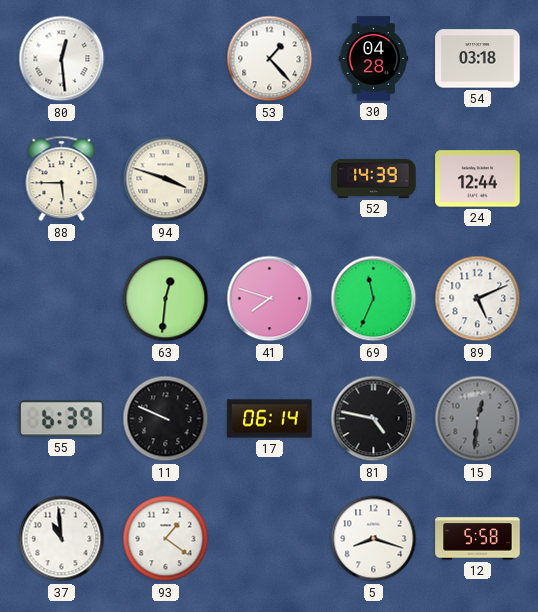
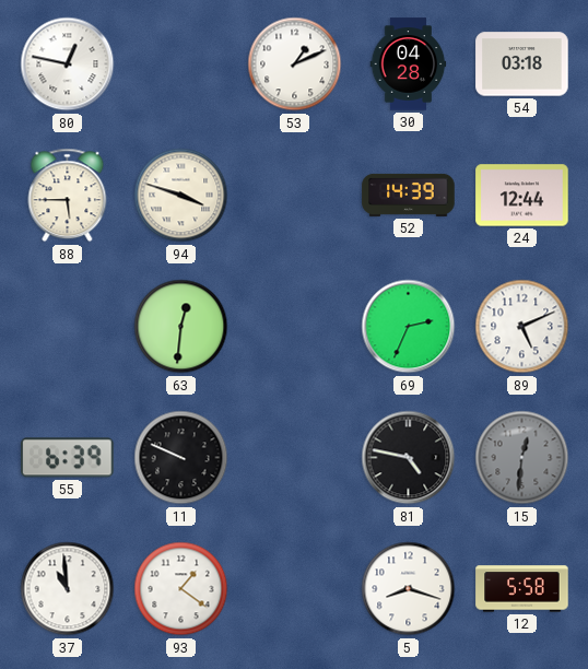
80: 12:29 -> 12:47
53: 1:23 -> 1:11
41: 7:48 -> none
69: 11:34 -> 2:34
17: 06:14 -> none
